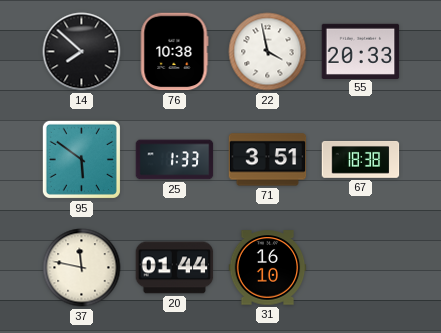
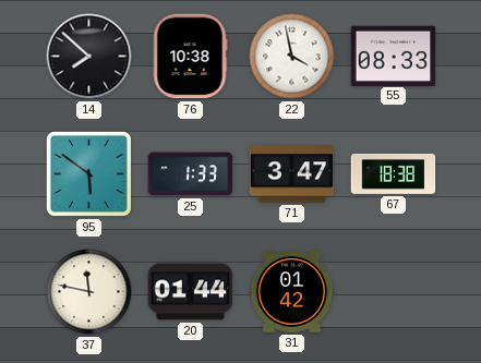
55: 20:33 -> 08:33
71: 3:51 -> 3:47
31: 16:10 -> 01:42
